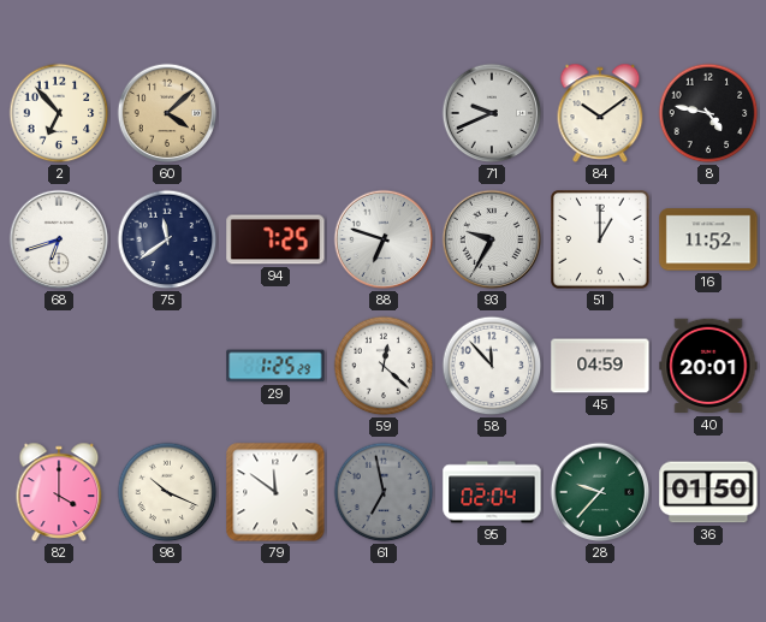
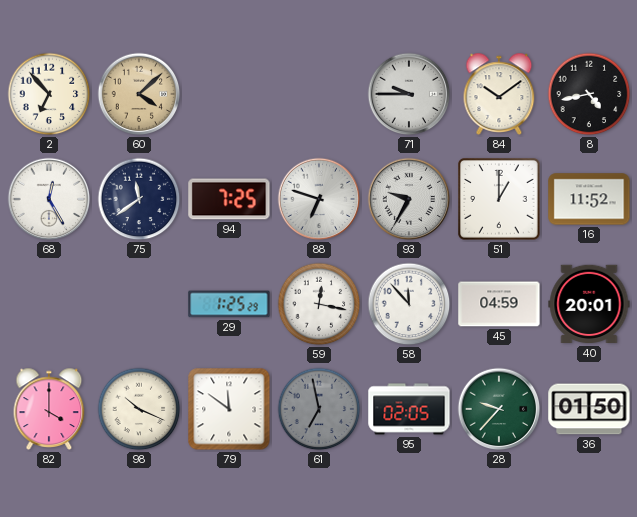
71: 9:41 -> 9:45
8: 4:47 -> 4:43
68: 6:42 -> 12:25
59: 12:22 -> 12:17
95: 02:04 -> 02:05
